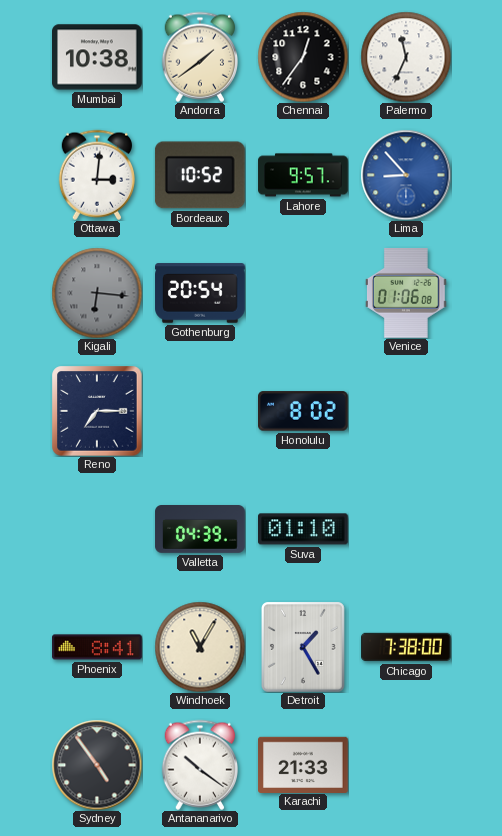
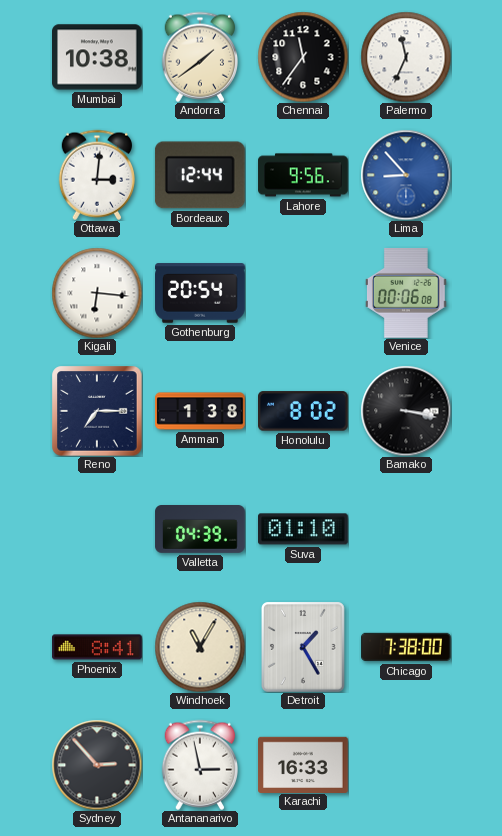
Chennai: 12:36 -> 11:36
Bordeaux: 10:52 -> 12:44
Lahore: 9:57 -> 9:56
Kigali dial: grey -> white
Venice: 01:06 -> 00:06
Amman: none -> 1:38
Bamako: none -> 3:17
Sydney: 4:54 -> 2:53
Antananarivo: 10:21 -> 2:58
Karachi: 21:33 -> 16:33
